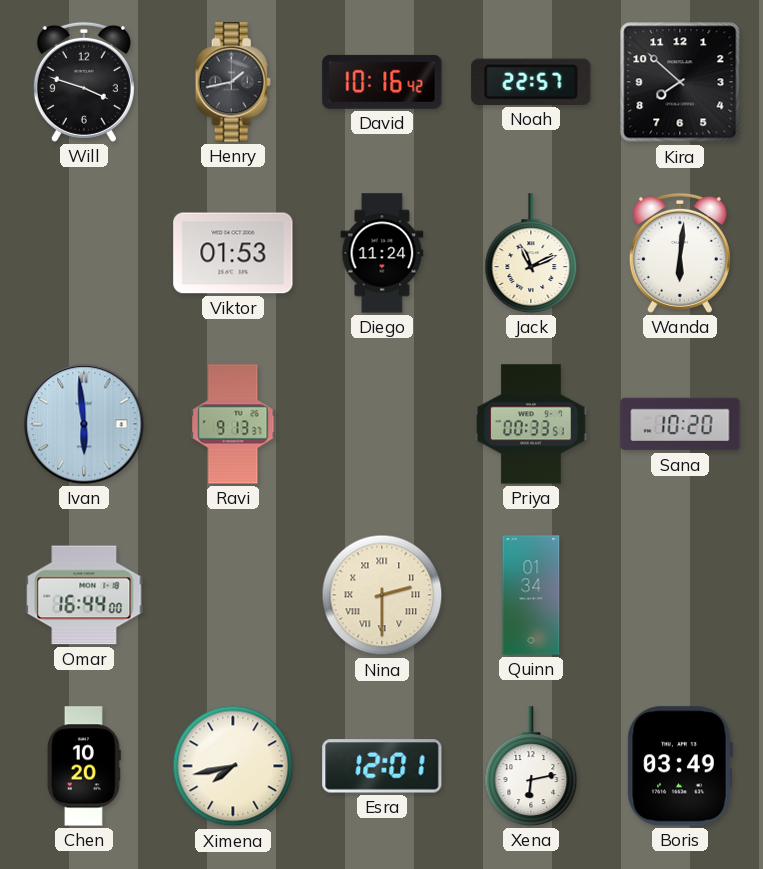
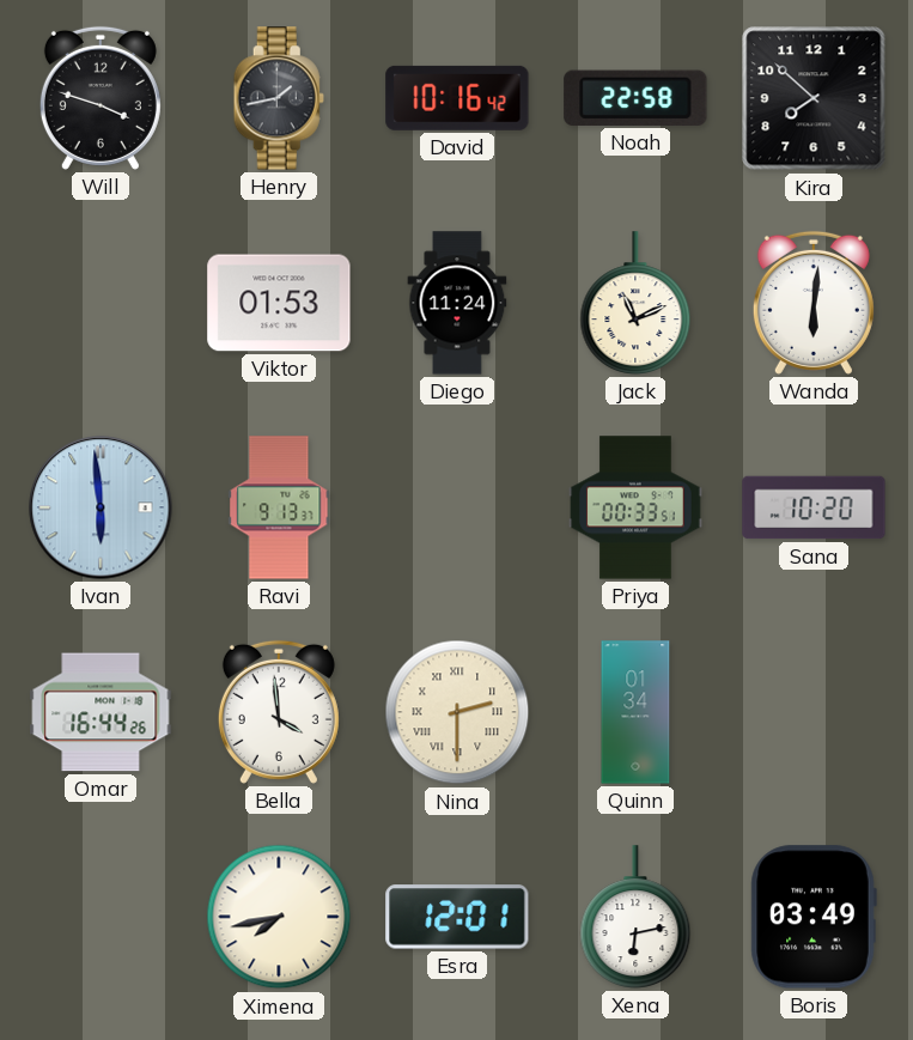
Noah: 22:57 -> 22:58
Omar: 16:44:00 -> 16:44:26
Bella: none -> 3:59
Chen: 10:20 -> none
